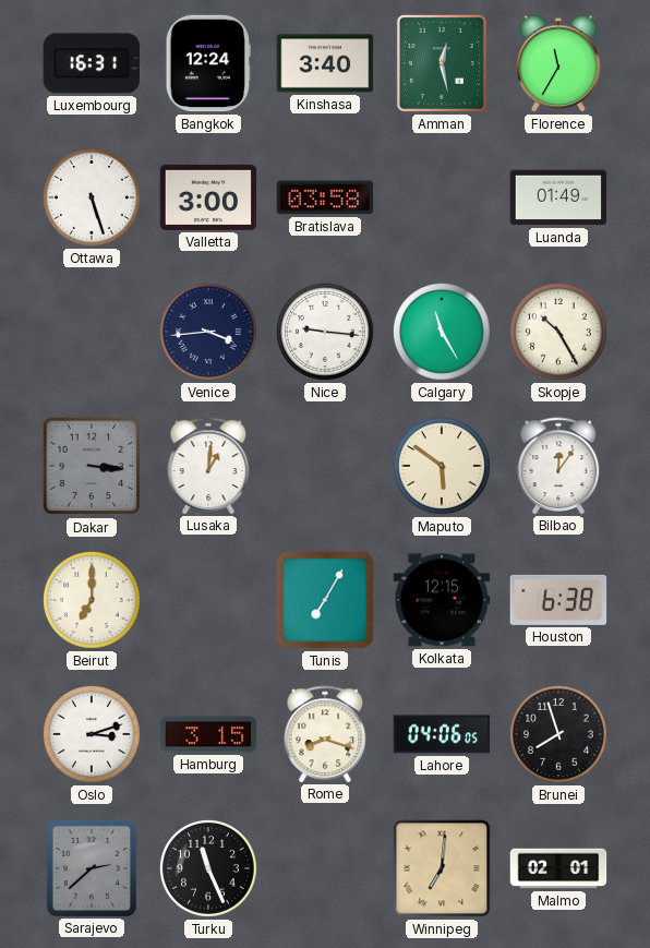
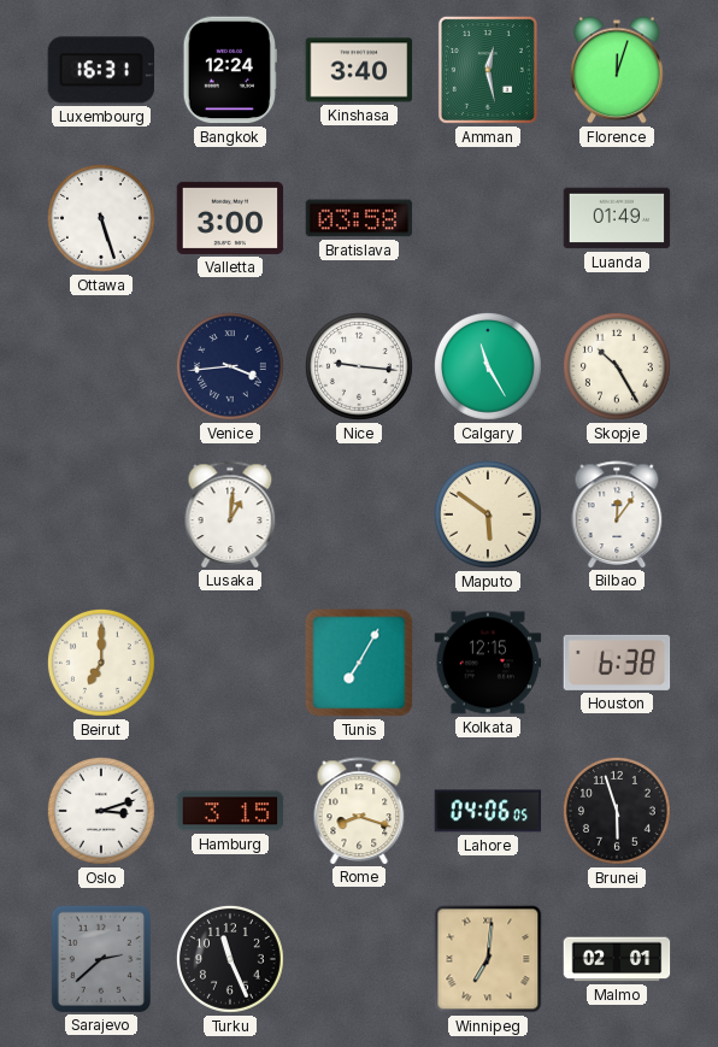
Florence: 11:35 -> 12:03
Dakar: 3:16 -> none
Brunei: 7:57 -> 5:57
